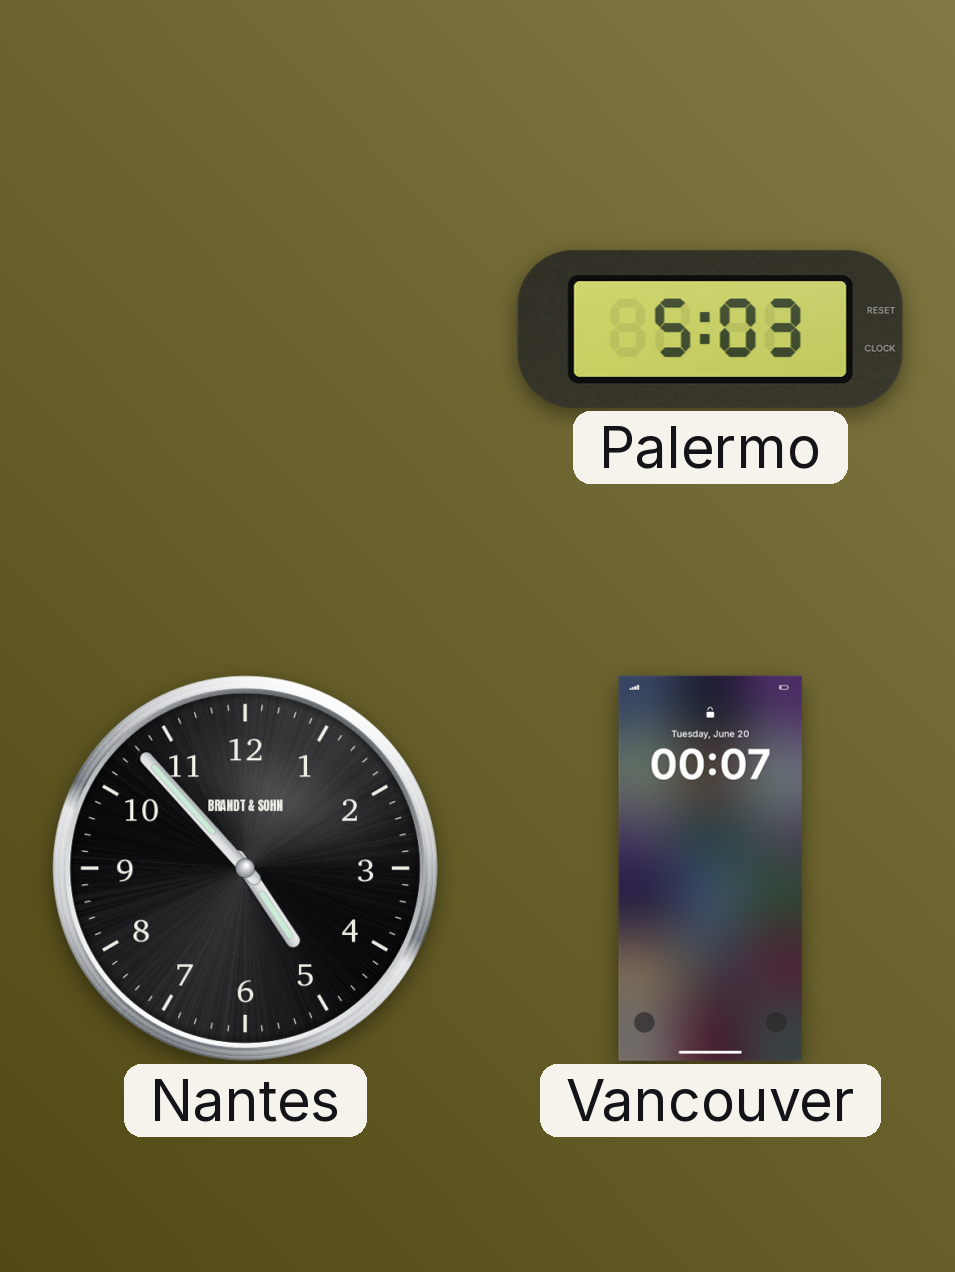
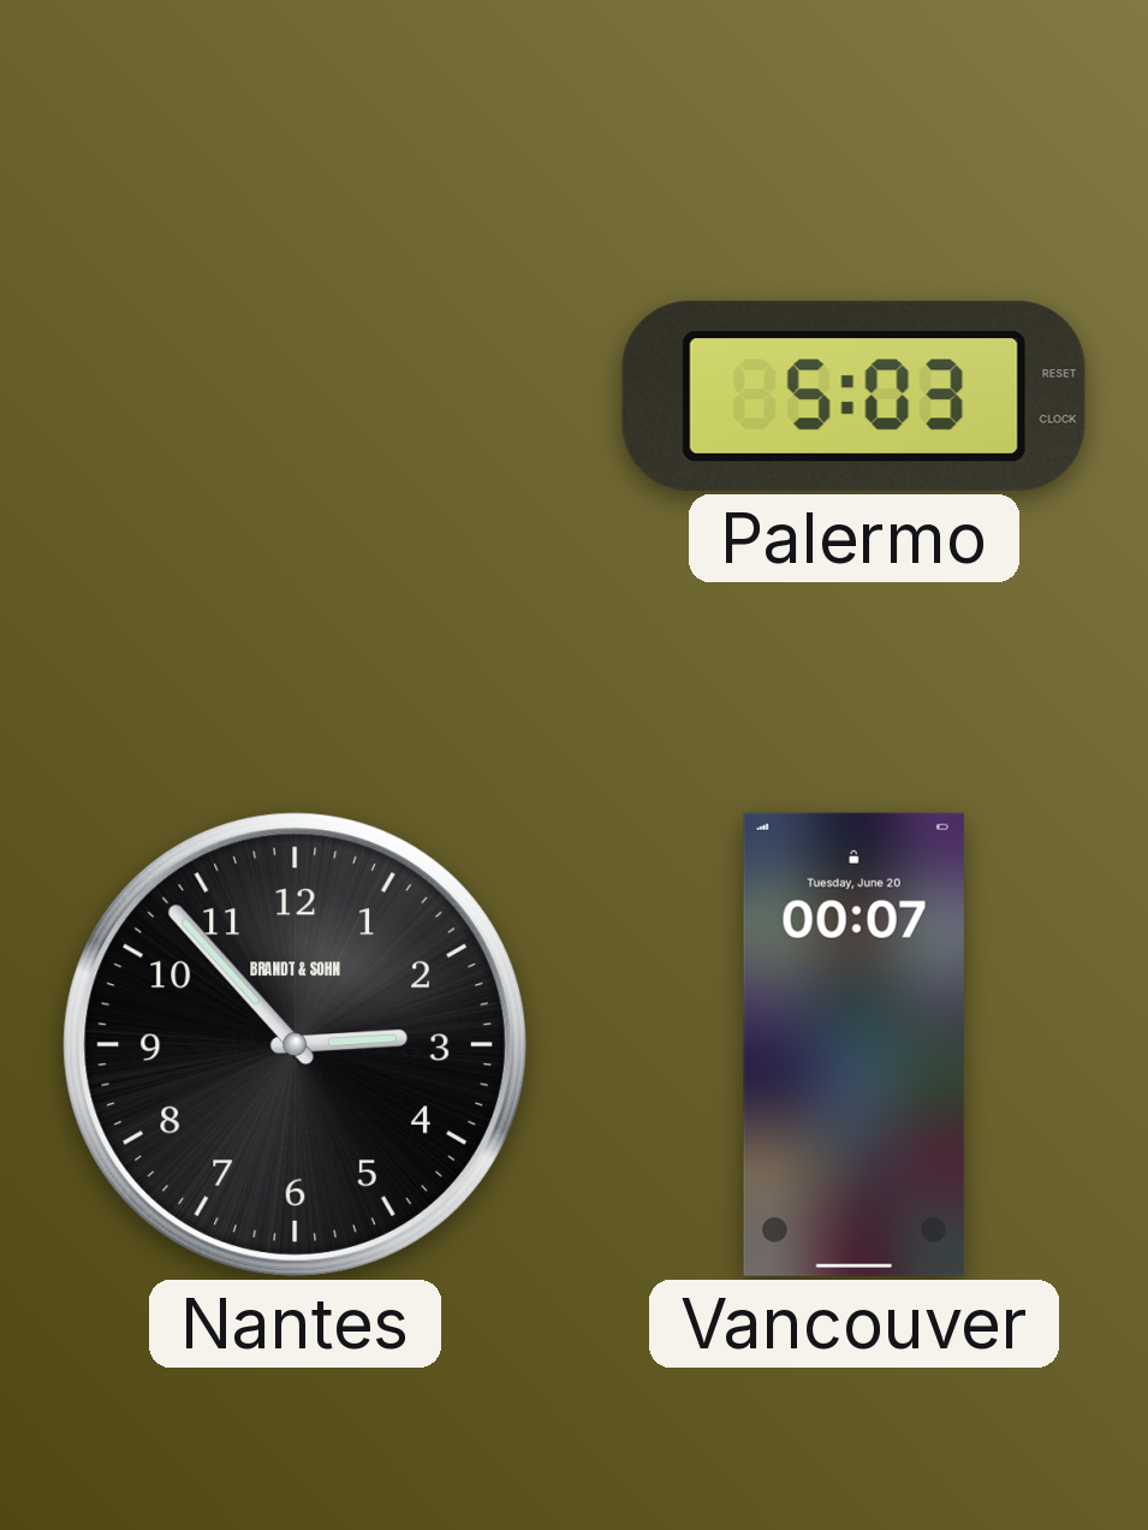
Nantes: 4:53 -> 2:53
